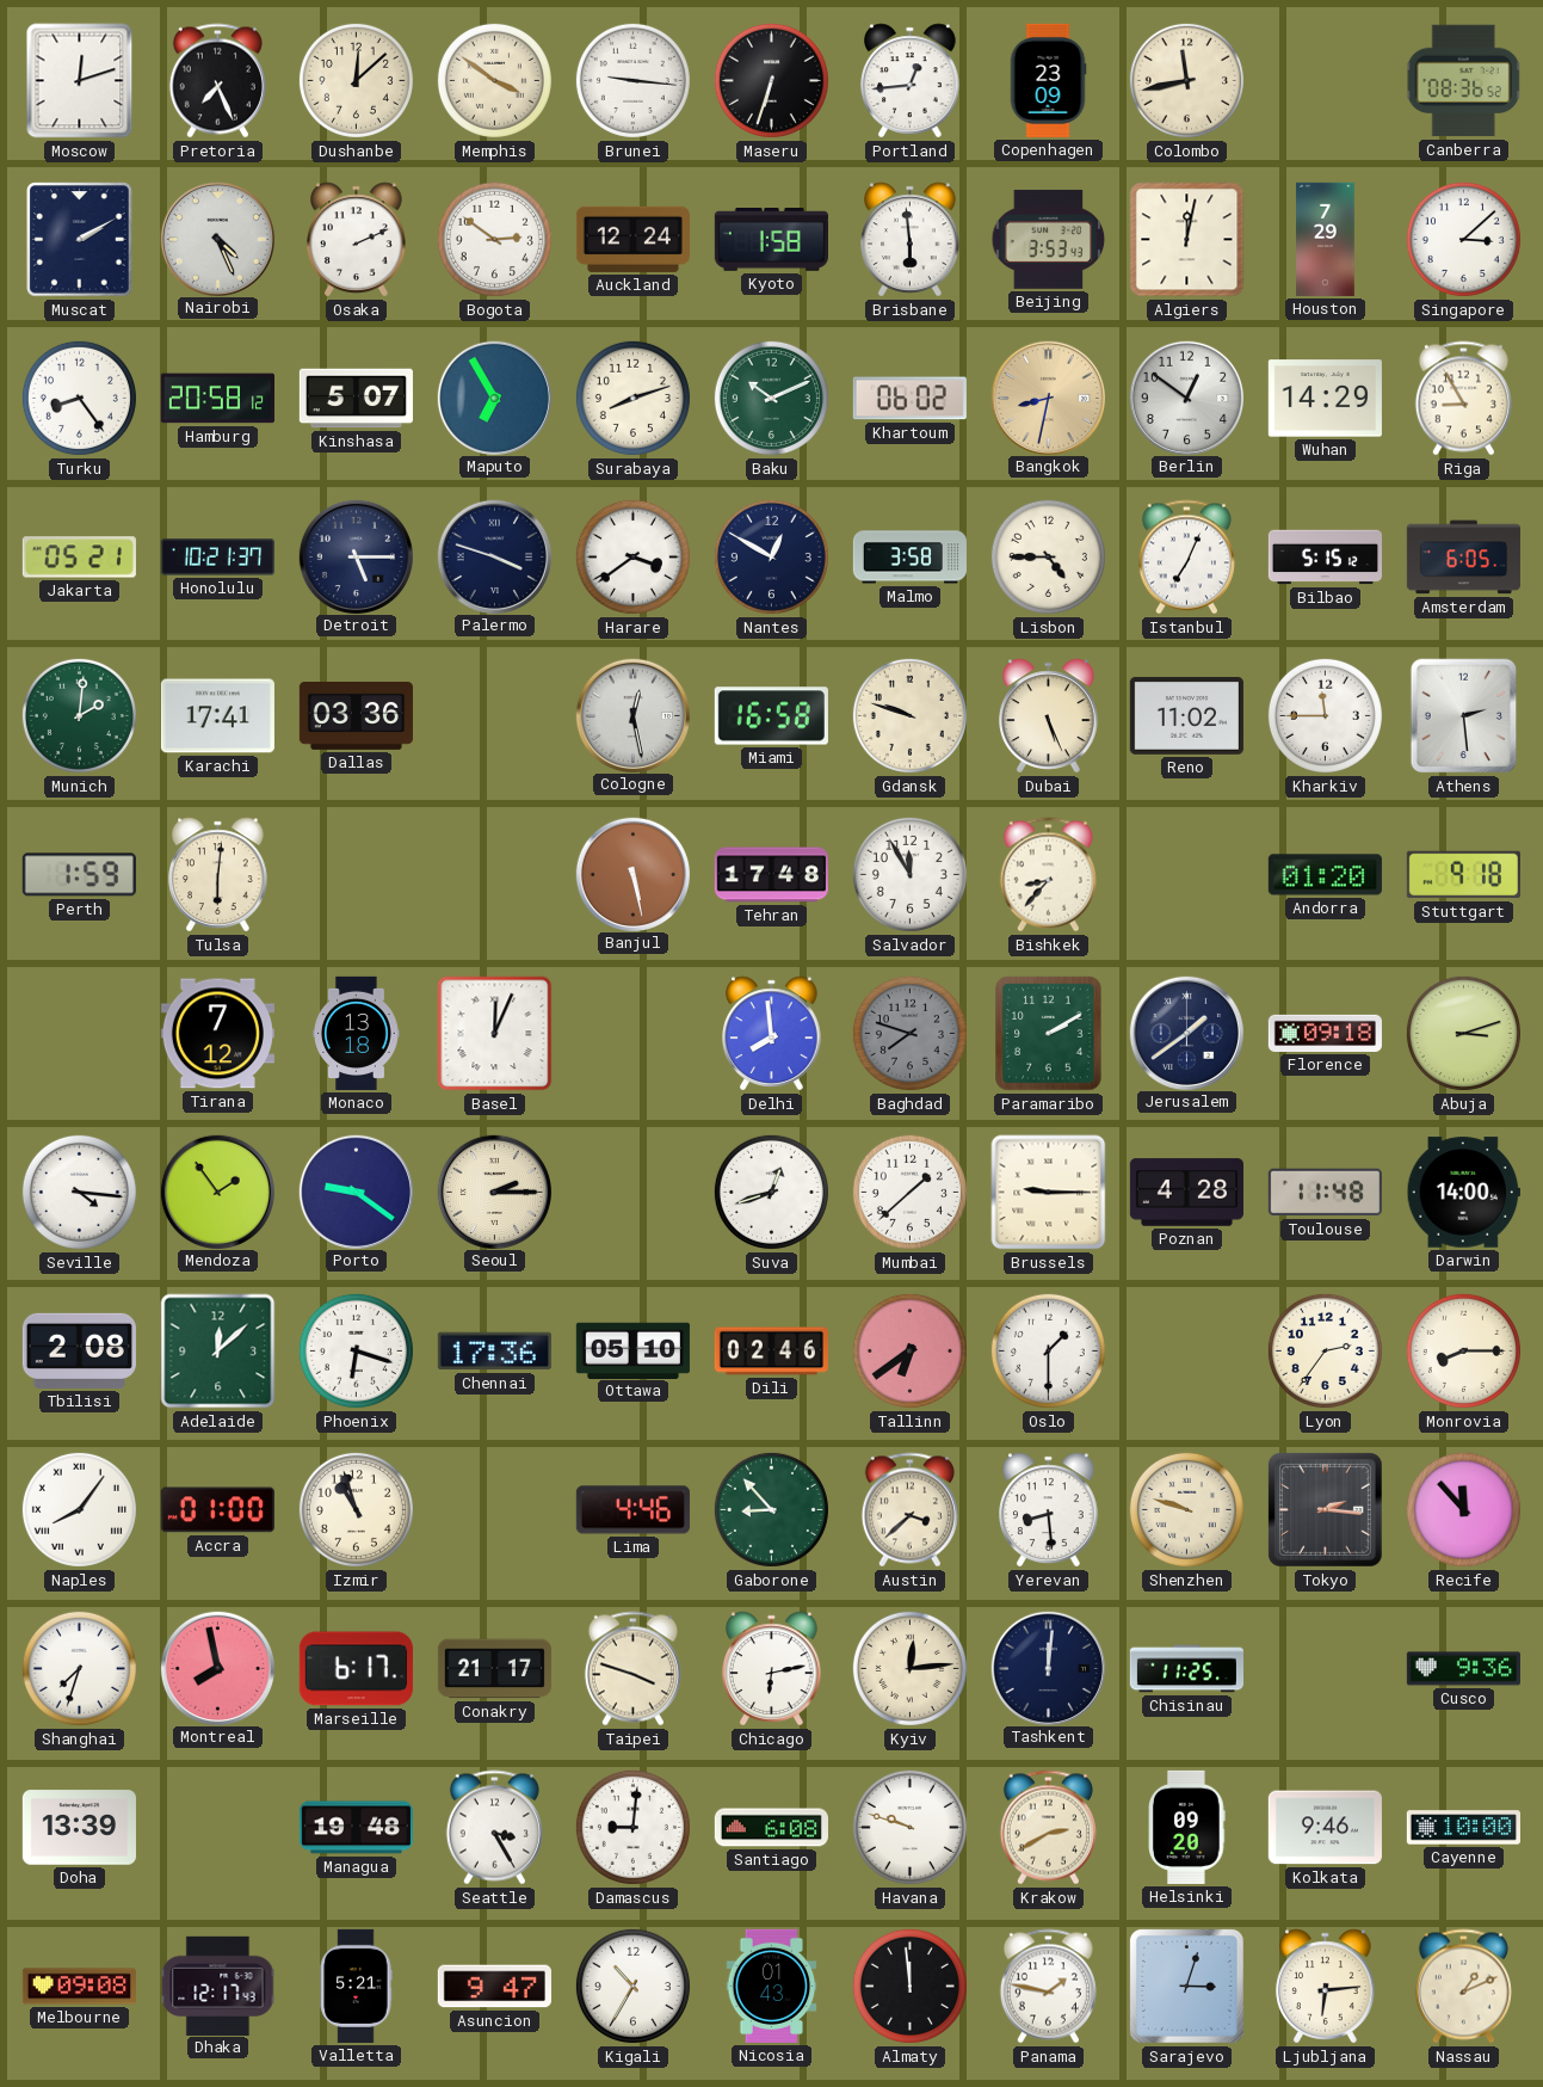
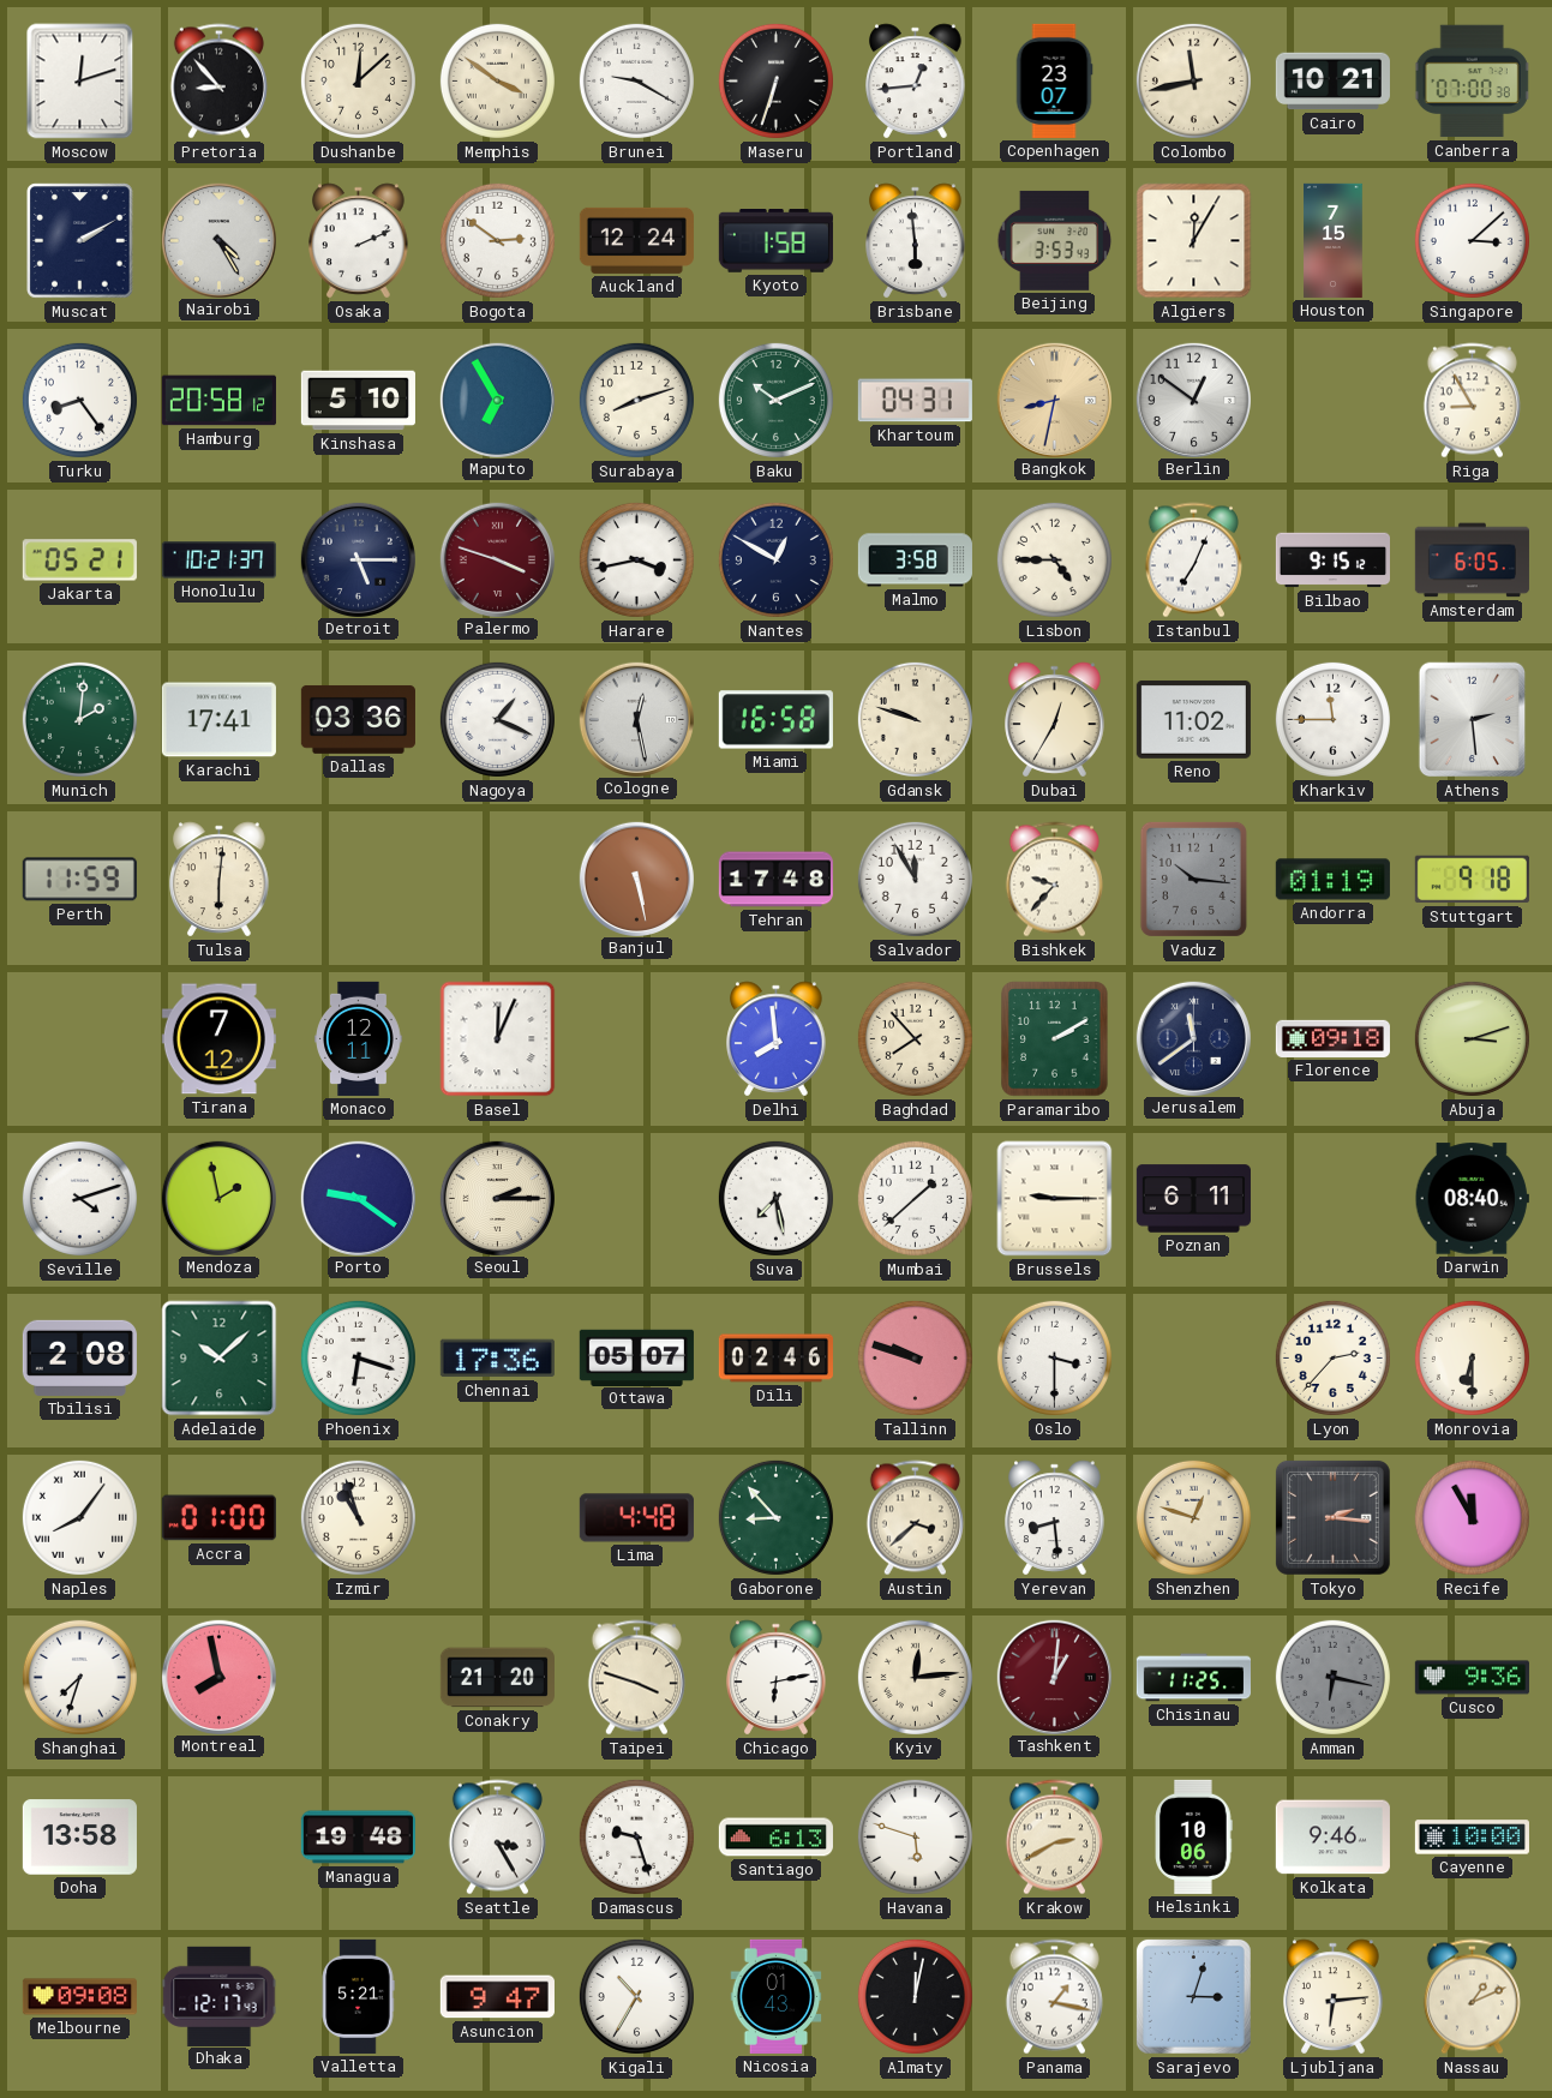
Pretoria: 7:26 -> 8:53
Brunei: 9:16 -> 9:20
Copenhagen: 23:09 -> 23:07
Cairo: none -> 10:21
Canberra: 08:36 -> 07:00
Nairobi: 4:26 -> 4:25
Algiers: 12:02 -> 12:05
Houston: 7:29 -> 7:15
Kinshasa: 5:07 -> 5:10
Khartoum: 06:02 -> 04:31
Wuhan: 14:29 -> none
Palermo dial: navy -> burgundy
Harare: 3:39 -> 3:43
Bilbao: 5:15 -> 9:15
Nagoya: none -> 1:19
Dubai: 5:26 -> 12:35
Perth: 1:59 -> 11:59
Bishkek: 8:37 -> 9:37
Vaduz: none -> 10:16
Andorra: 01:20 -> 01:19
Monaco: 13:18 -> 12:11
Baghdad: 7:48 -> 7:53
Baghdad dial: grey -> cream
Jerusalem: 1:39 -> 11:39
Seville: 4:16 -> 4:12
Mendoza: 1:54 -> 1:58
Suva: 12:42 -> 7:28
Poznan: 4:28 -> 6:11
Toulouse: 11:48 -> none
Darwin: 14:00 -> 08:40
Adelaide: 12:08 -> 10:08
Ottawa: 05:10 -> 05:07
Tallinn: 6:39 -> 9:48
Oslo: 1:30 -> 3:30
Lyon: 2:36 -> 2:37
Monrovia: 8:15 -> 6:30
Lima: 4:46 -> 4:48
Shenzhen: 9:48 -> 12:48
Recife: 11:53 -> 11:55
Marseille: 6:17 -> none
Conakry: 21:17 -> 21:20
Tashkent: 12:01 -> 1:01
Tashkent dial: navy -> burgundy
Amman: none -> 6:17
Doha: 13:39 -> 13:58
Damascus: 9:01 -> 9:27
Santiago: 6:08 -> 6:13
Havana: 9:48 -> 5:48
Helsinki: 09:20 -> 10:06
Almaty: 11:59 -> 12:02
Panama: 1:47 -> 1:17
